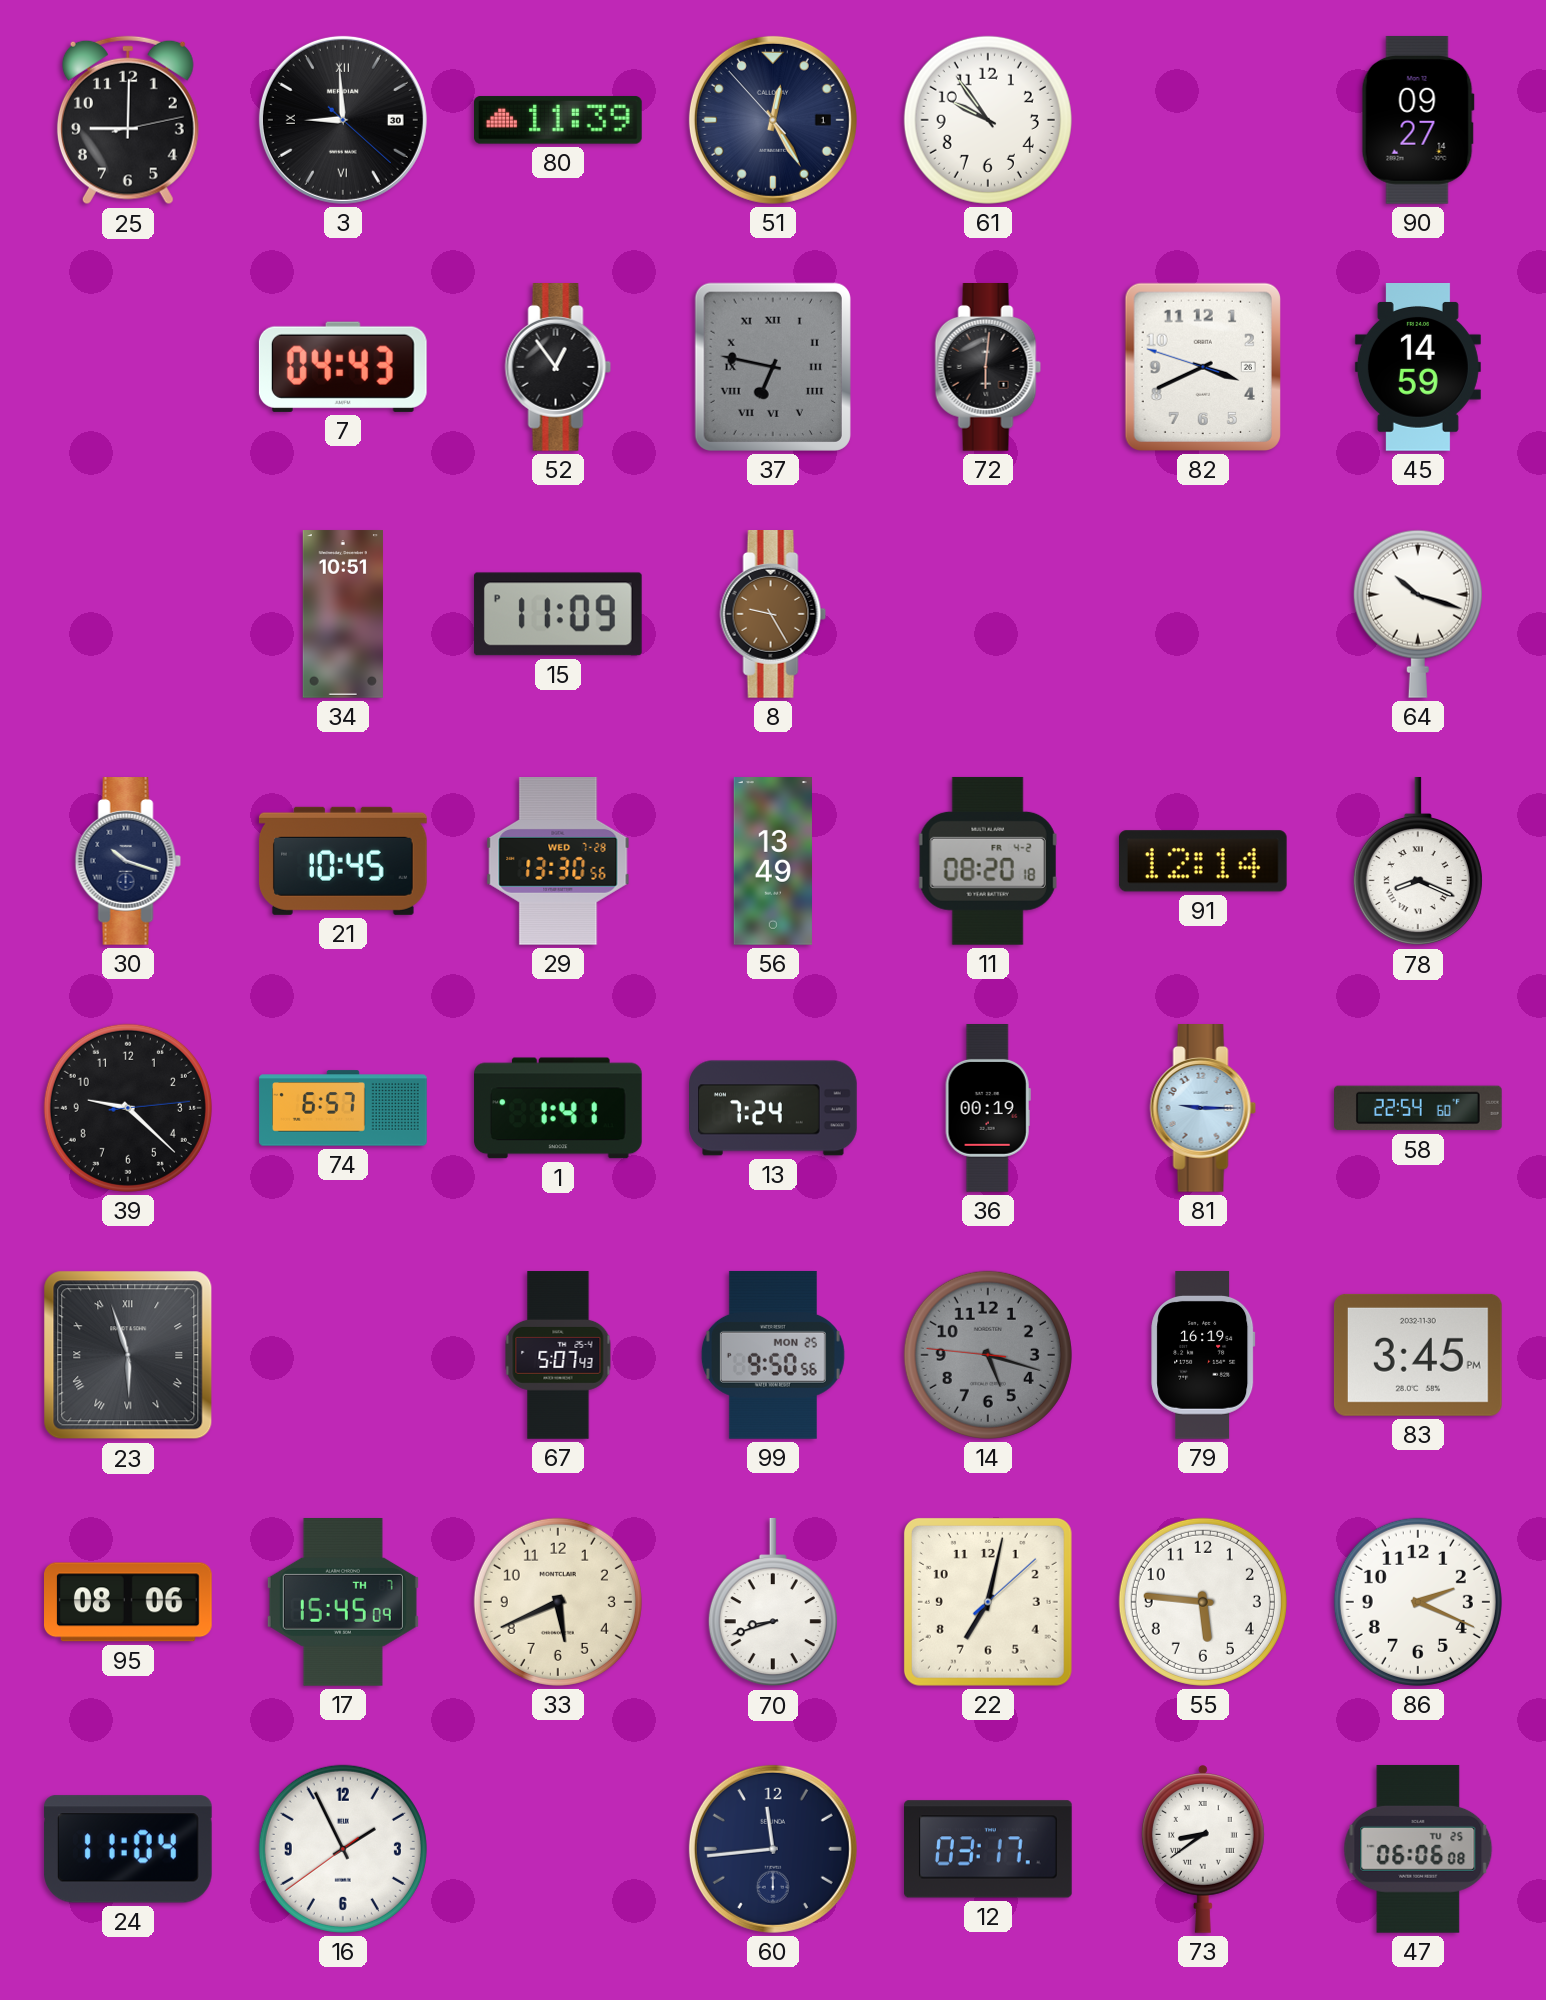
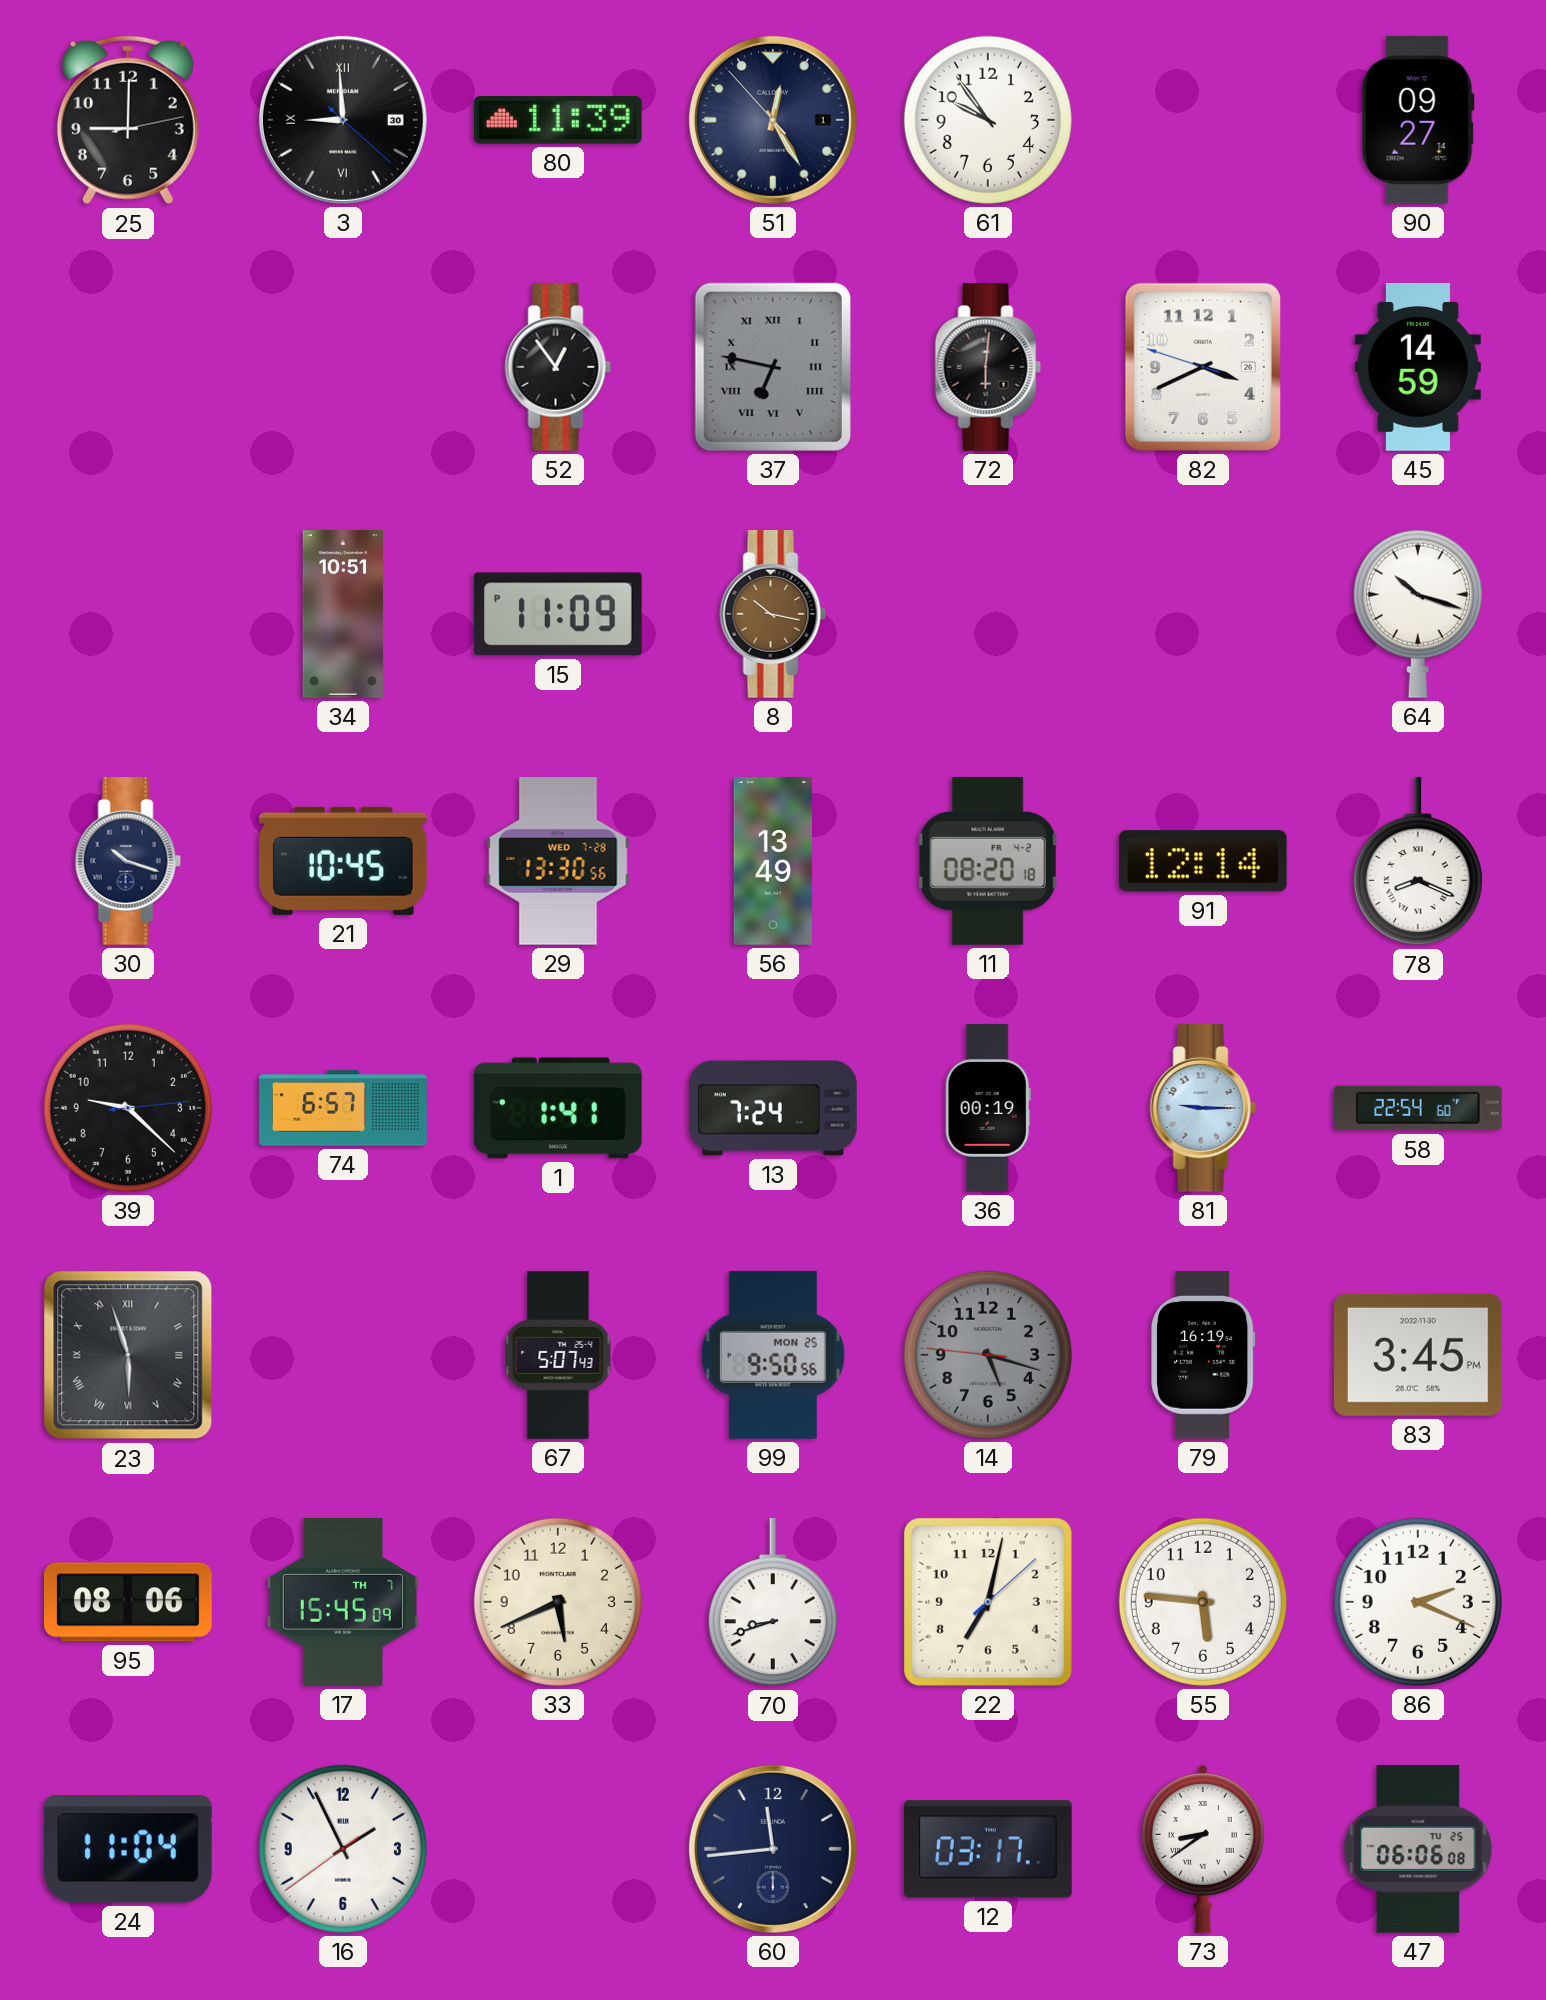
7: 04:43 -> none
8: 9:25 -> 10:17
